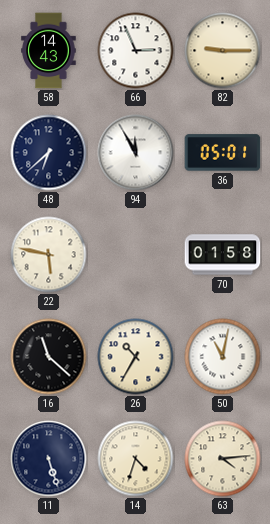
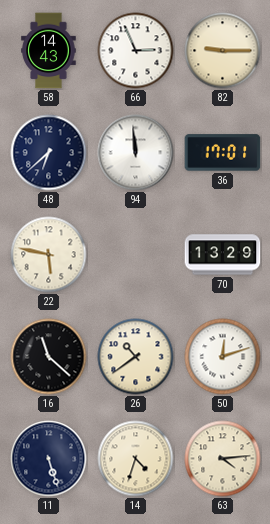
94: 11:55 -> 11:59
36: 05:01 -> 17:01
70: 01:58 -> 13:29
26: 10:35 -> 10:39
50: 11:02 -> 12:12
